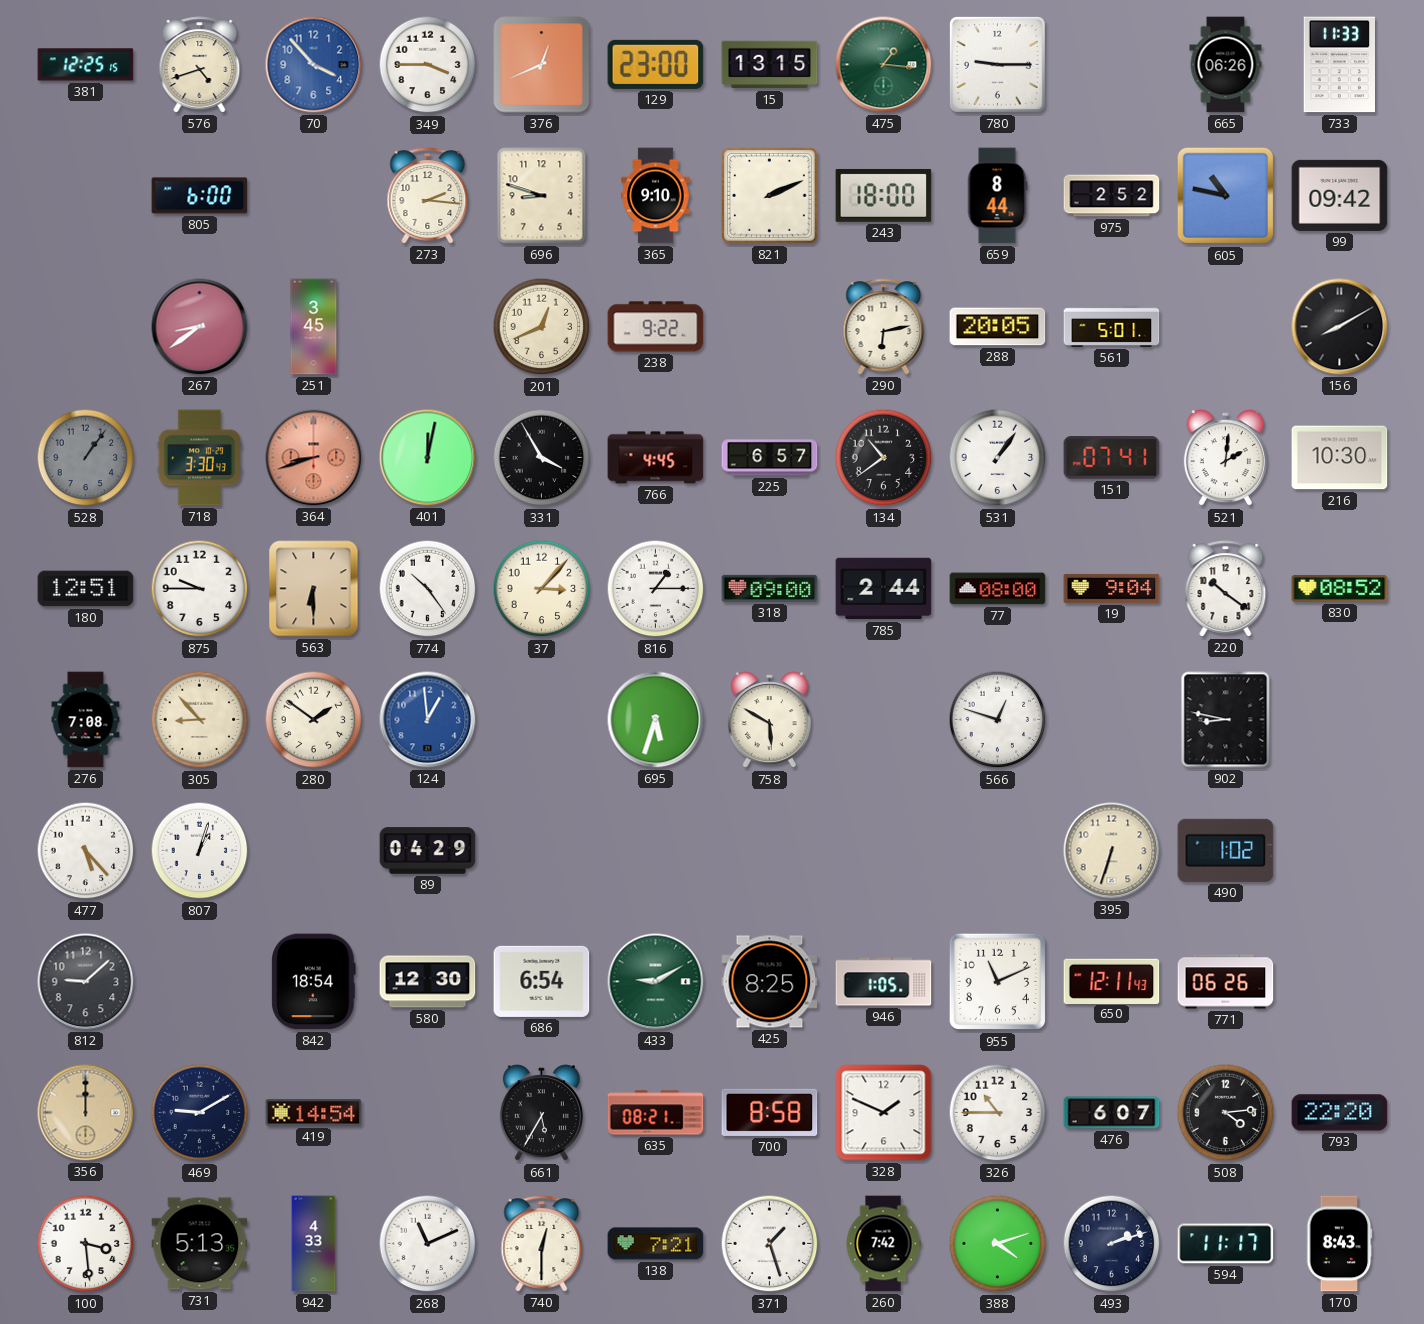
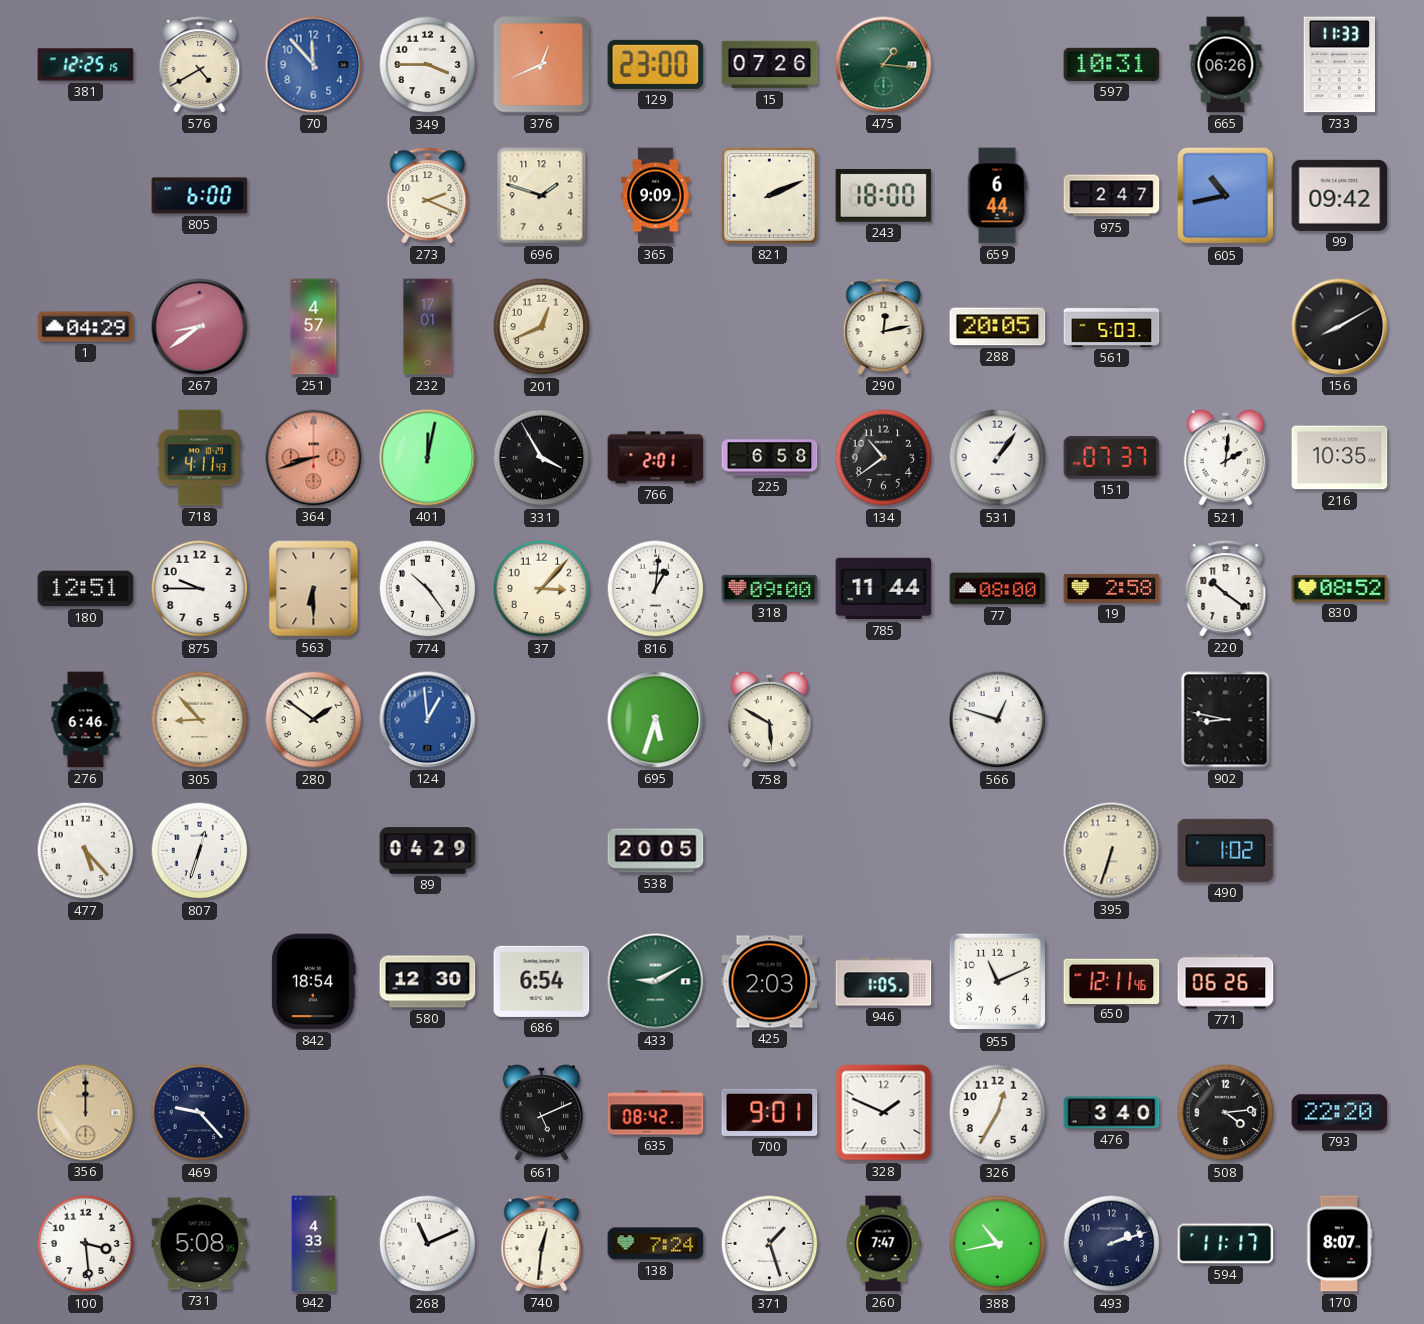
576: 4:42 -> 4:40
70: 3:53 -> 11:53
15: 13:15 -> 07:26
780: 9:15 -> none
597: none -> 10:31
273: 2:16 -> 2:19
696: 8:48 -> 1:48
365: 9:10 -> 9:09
659: 8:44 -> 6:44
975: 2:52 -> 2:47
605: 10:47 -> 10:43
1: none -> 04:29
251: 3:45 -> 4:57
232: none -> 17:01
238: 9:22 -> none
290: 6:13 -> 12:13
561: 5:01 -> 5:03
528: 1:06 -> none
718: 3:30 -> 4:11
766: 4:45 -> 2:01
225: 6:57 -> 6:58
151: 07:41 -> 07:37
216: 10:30 -> 10:35
816: 1:15 -> 1:01
785: 2:44 -> 11:44
19: 9:04 -> 2:58
276: 7:08 -> 6:46
807: 1:03 -> 12:33
538: none -> 20:05
812: 9:08 -> none
425: 8:25 -> 2:03
650: 12:11:43 -> 12:11:46
469: 9:10 -> 9:23
419: 14:54 -> none
661: 5:35 -> 5:11
635: 08:21 -> 08:42
700: 8:58 -> 9:01
326: 10:45 -> 12:35
476: 6:07 -> 3:40
731: 5:13 -> 5:08
740: 12:30 -> 12:31
138: 7:21 -> 7:24
260: 7:42 -> 7:47
388: 4:12 -> 10:43
170: 8:43 -> 8:07
